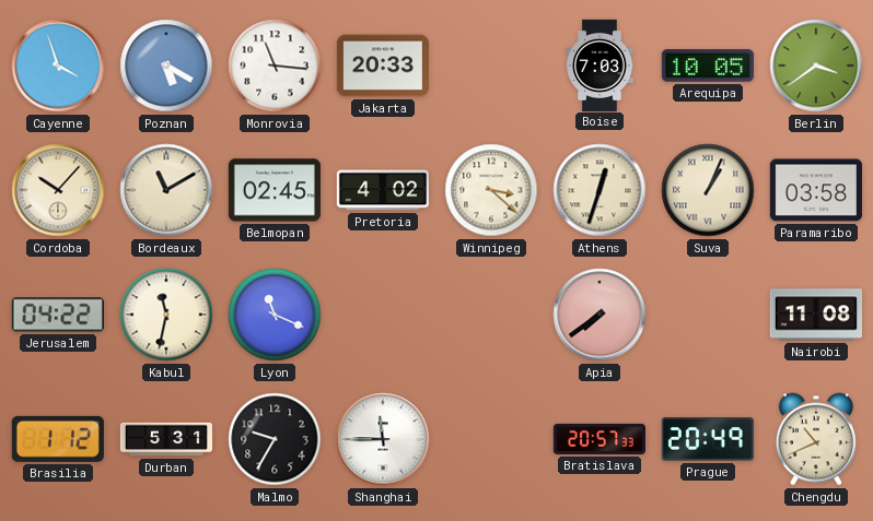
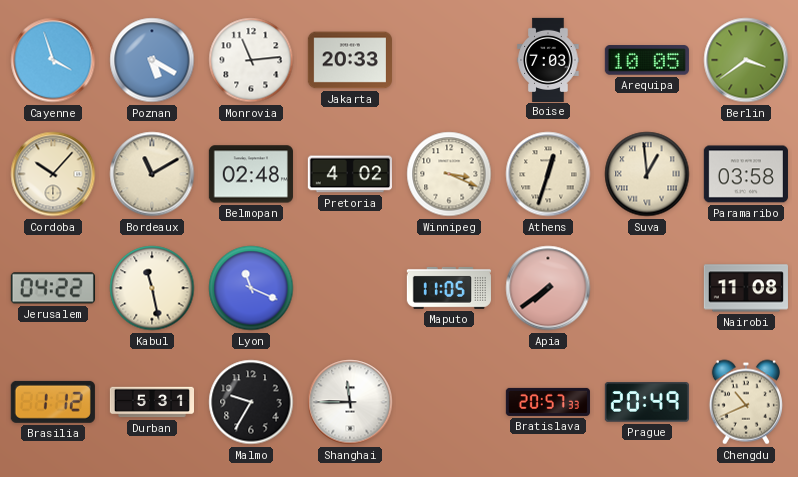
Monrovia: 11:16 -> 11:14
Belmopan: 02:45 -> 02:48
Winnipeg: 3:22 -> 3:19
Suva: 1:04 -> 12:59
Kabul: 11:32 -> 11:28
Maputo: none -> 11:05
